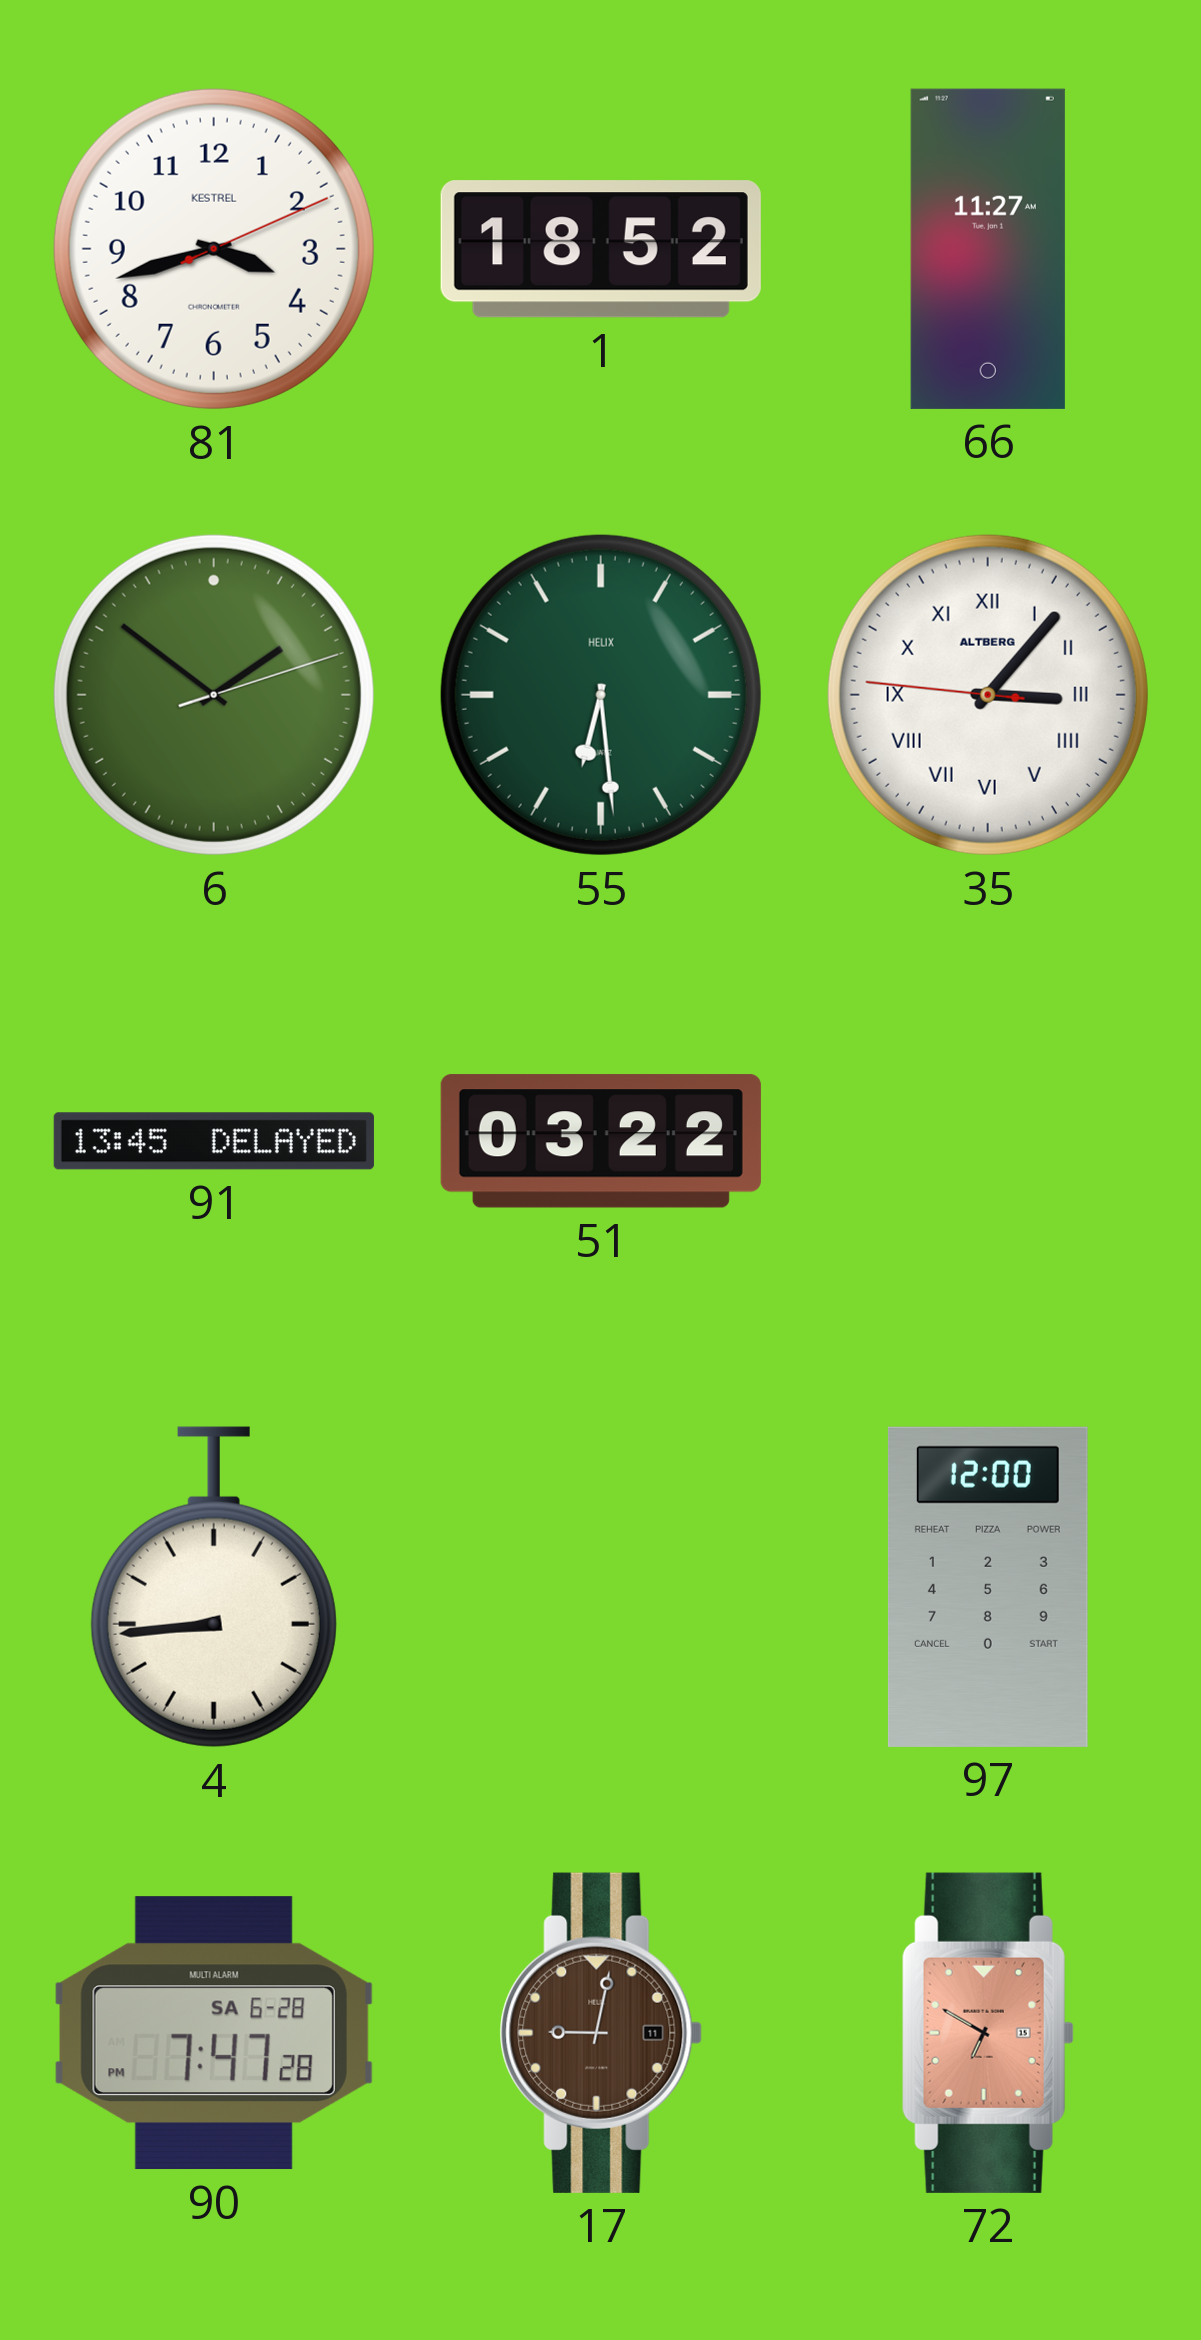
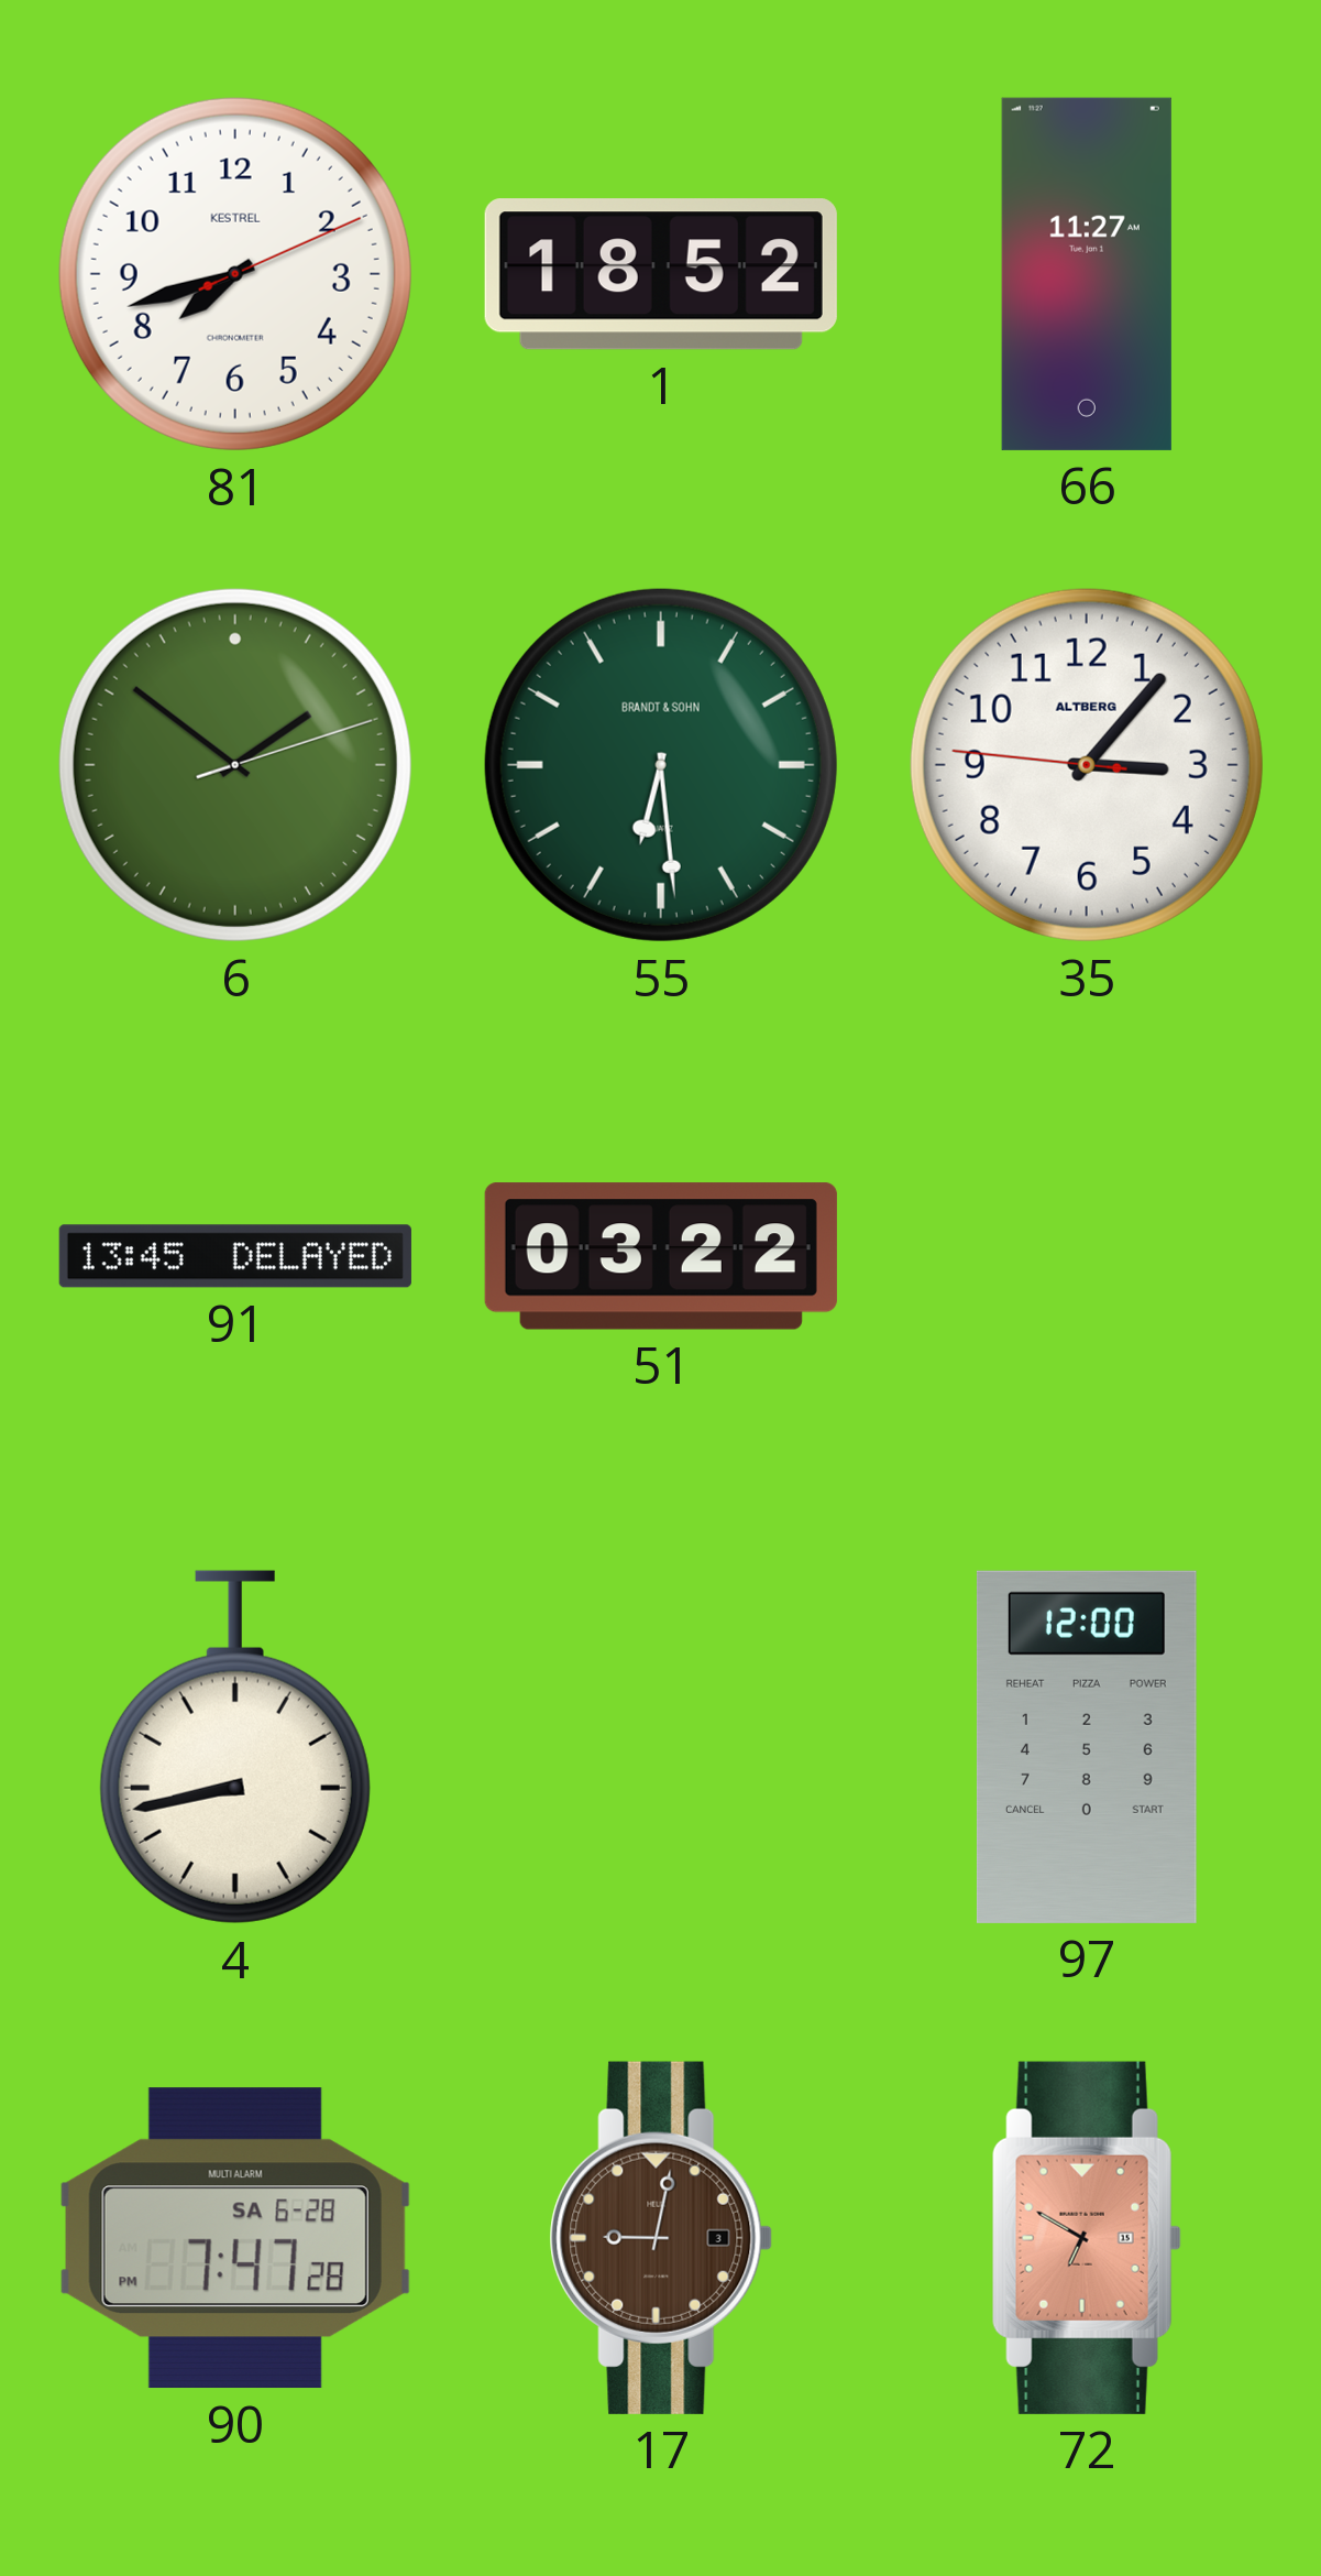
81: 3:42 -> 7:42
55 brand: HELIX -> BRANDT & SOHN
35 numerals: Roman -> Arabic
4: 8:44 -> 8:43
17 date: 11 -> 3
